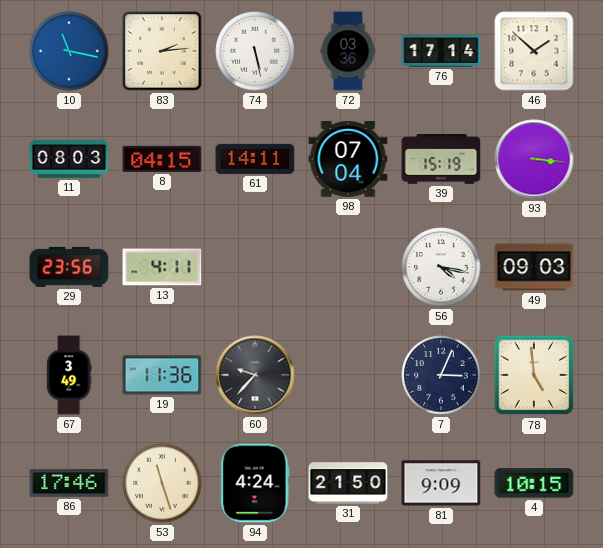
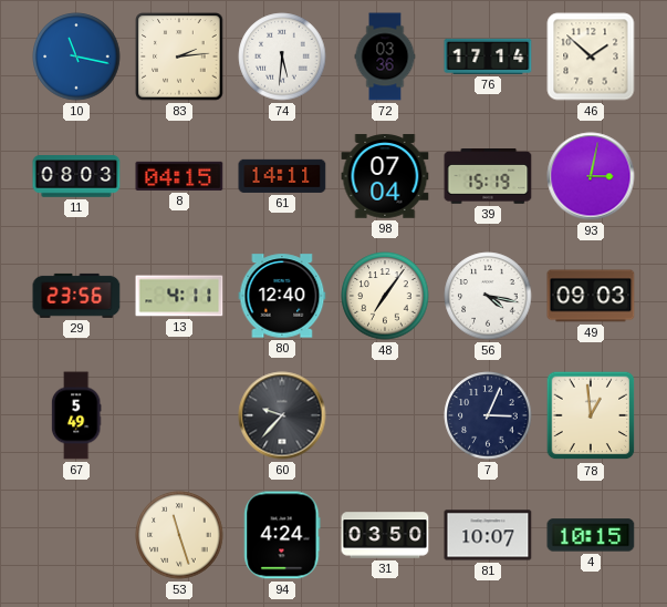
74: 5:28 -> 5:31
93: 3:16 -> 3:02
80: none -> 12:40
48: none -> 7:06
67: 3:49 -> 5:49
19: 11:36 -> none
78: 4:59 -> 12:59
86: 17:46 -> none
31: 21:50 -> 03:50
81: 9:09 -> 10:07
